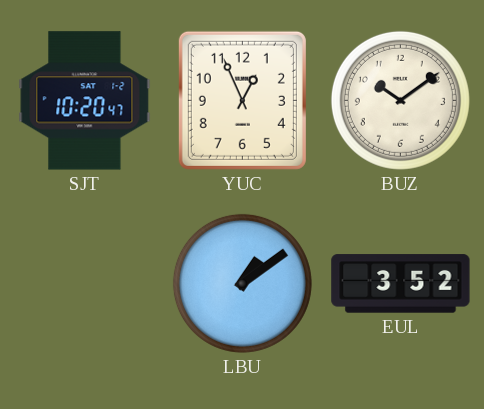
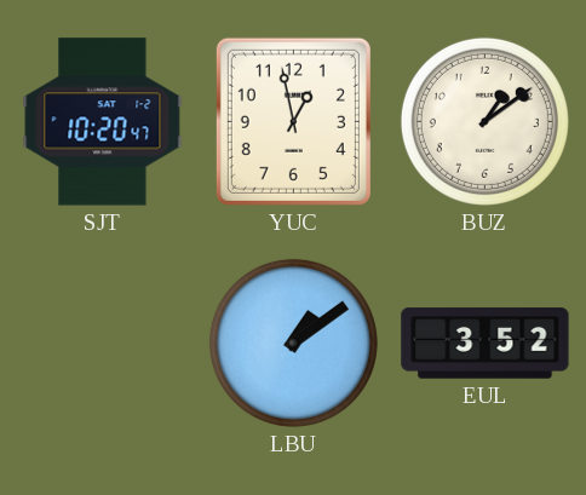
YUC: 12:56 -> 12:58
BUZ: 10:09 -> 1:09
